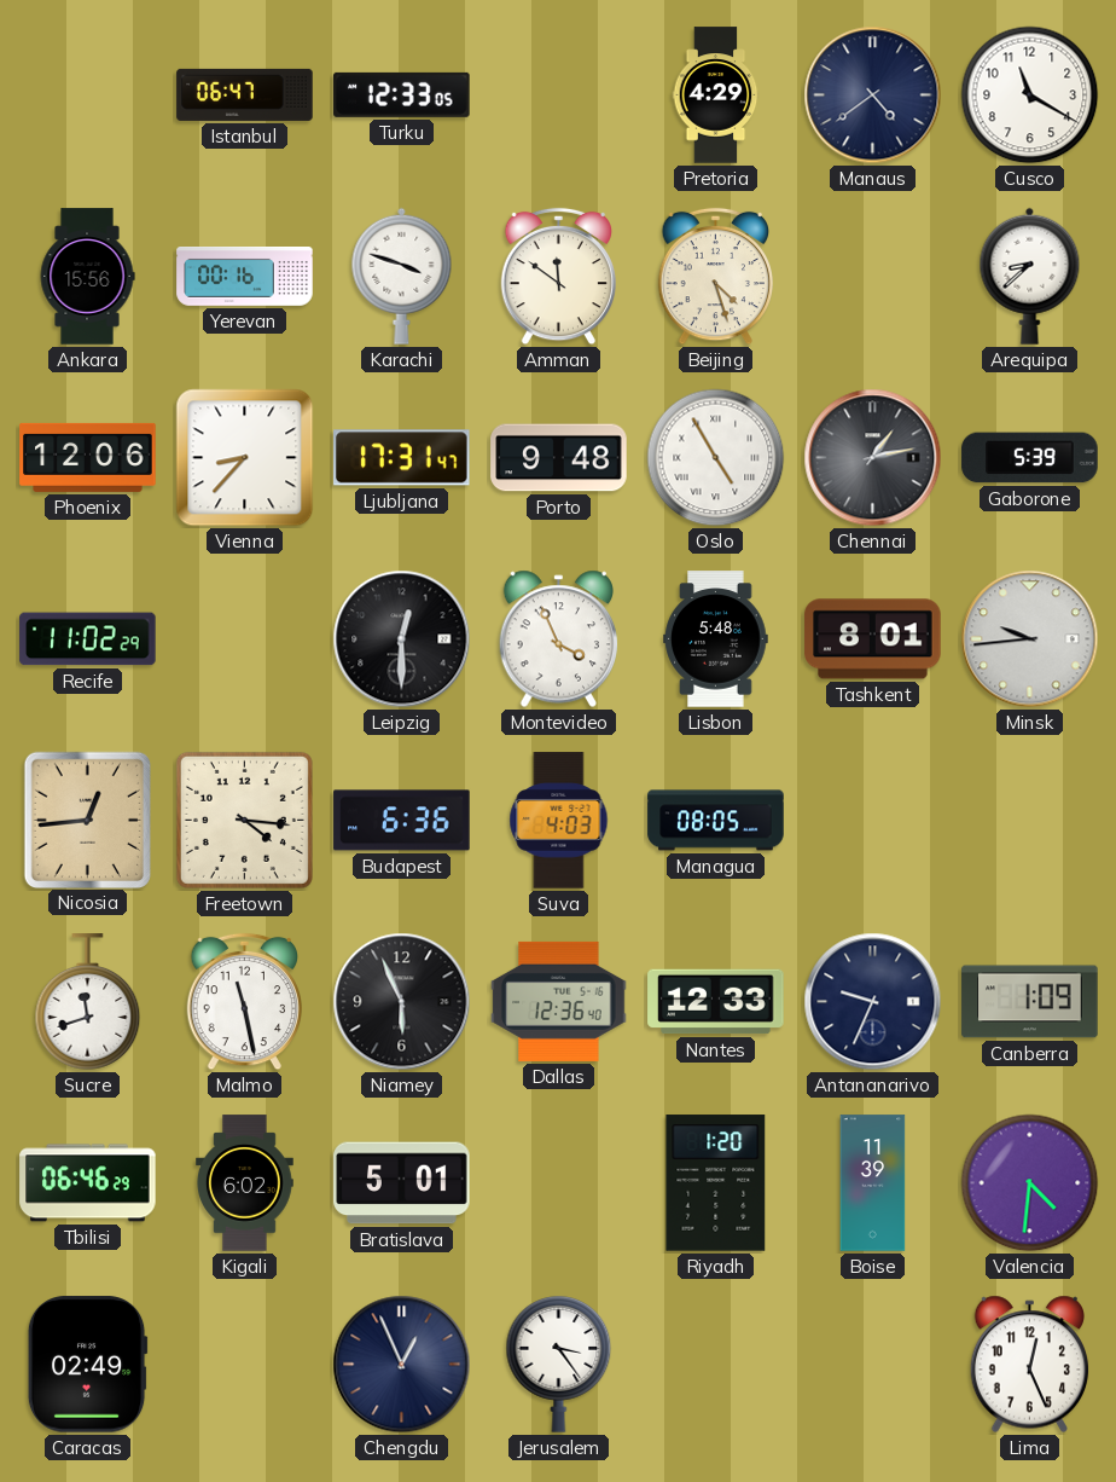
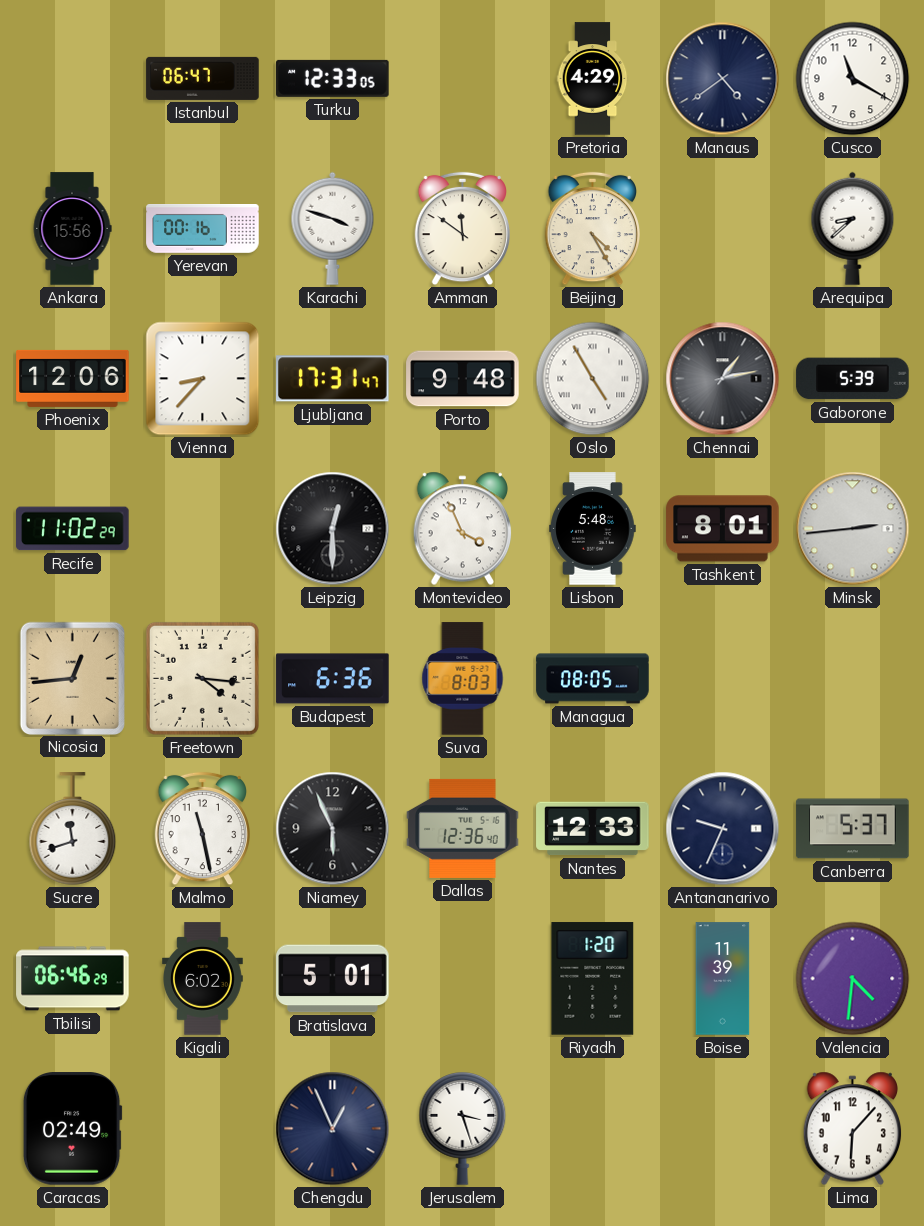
Beijing: 4:27 -> 4:25
Minsk: 9:44 -> 2:44
Suva: 4:03 -> 8:03
Canberra: 1:09 -> 5:37
Jerusalem: 3:24 -> 3:27
Lima: 12:26 -> 6:07
